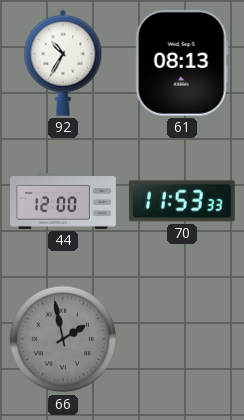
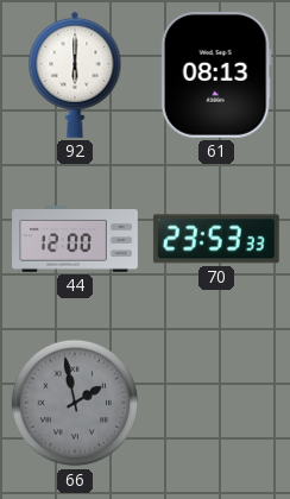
92: 10:35 -> 6:00
70: 11:53 -> 23:53
